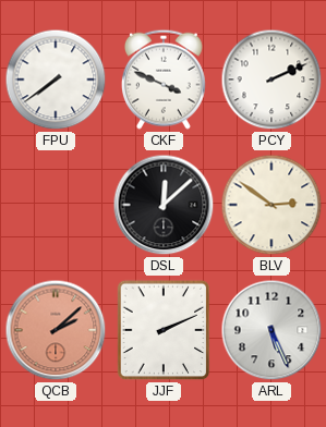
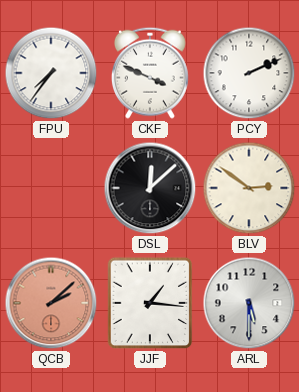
FPU: 7:39 -> 7:36
JJF: 2:11 -> 1:16
ARL: 5:26 -> 5:30
